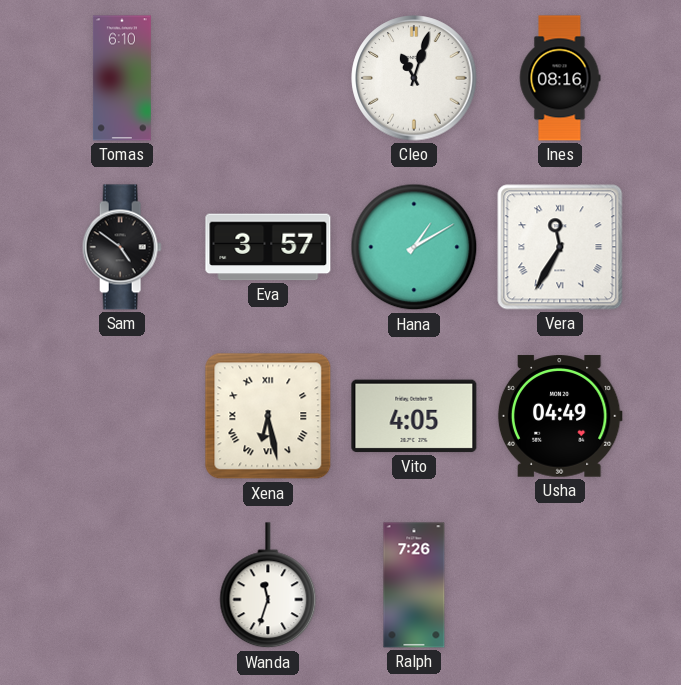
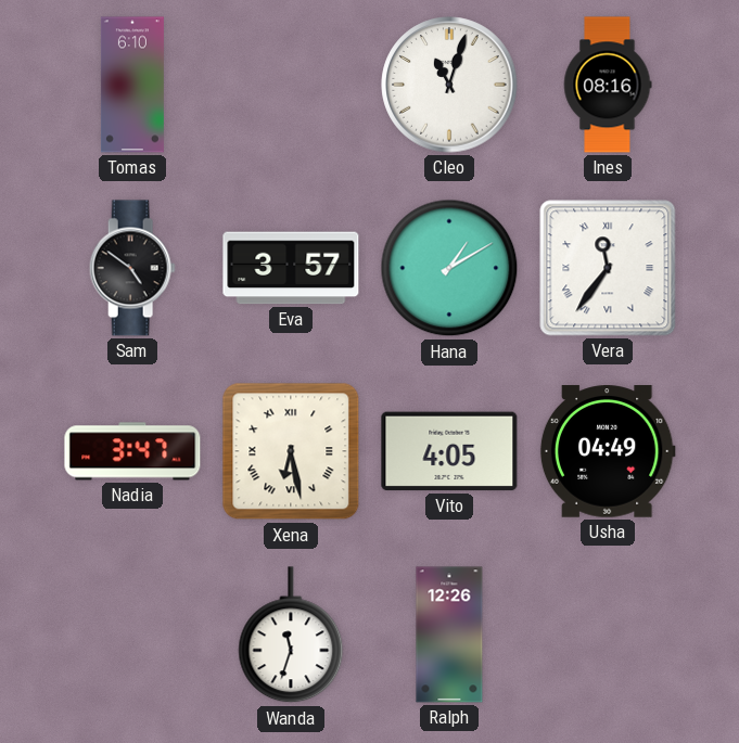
Vera: 11:35 -> 11:36
Nadia: none -> 3:47
Ralph: 7:26 -> 12:26
